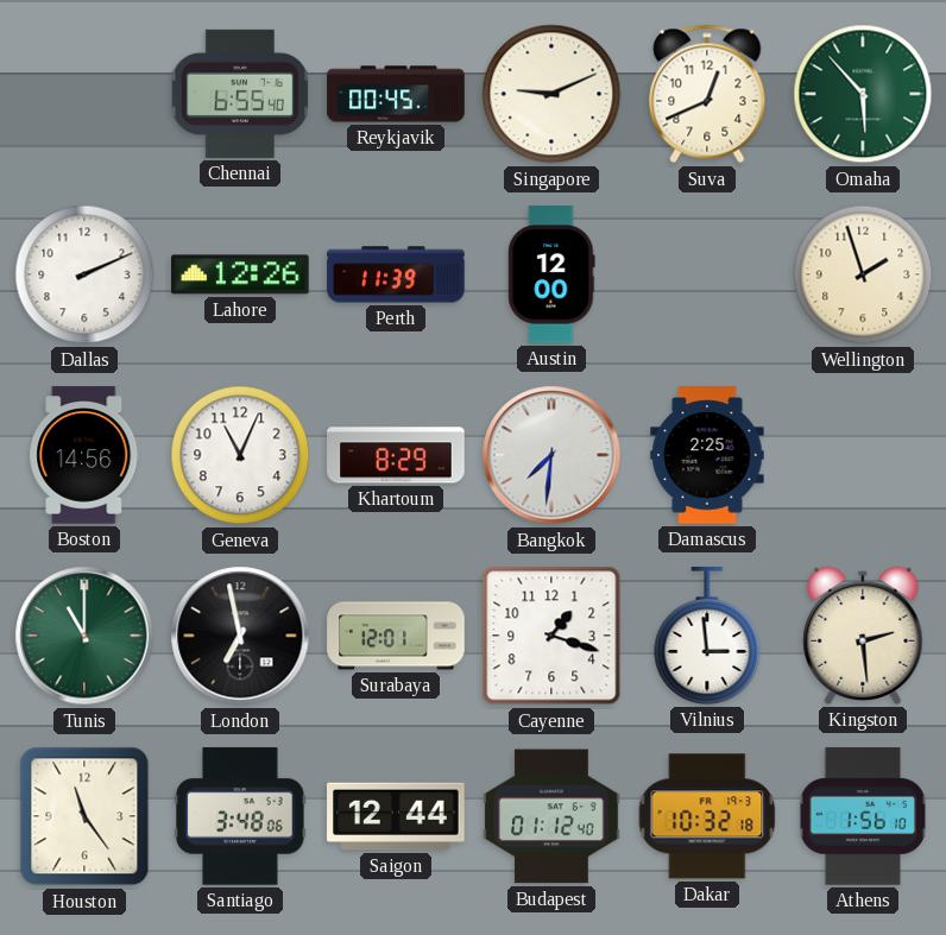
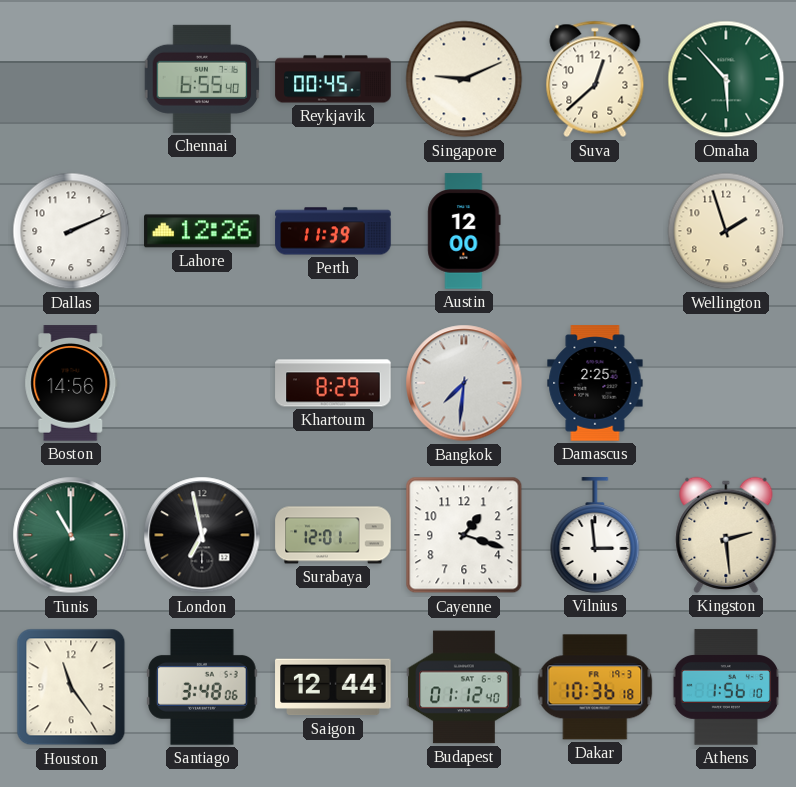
Suva: 12:41 -> 12:38
Geneva: 11:04 -> none
Dakar: 10:32 -> 10:36
